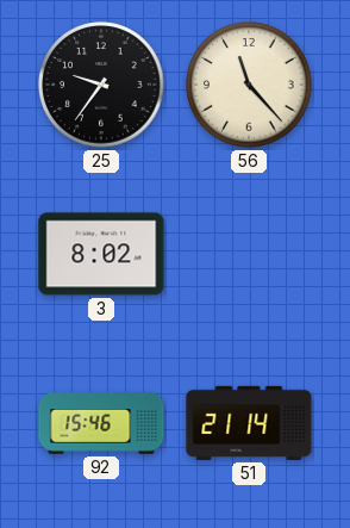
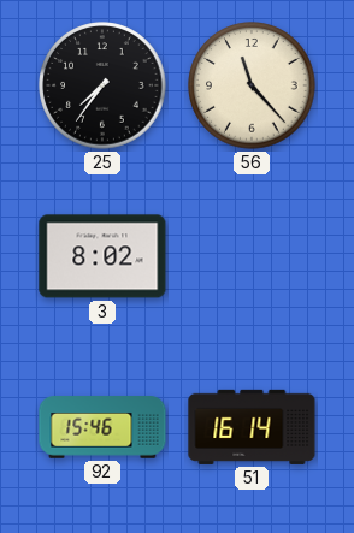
25: 9:36 -> 7:36
51: 21:14 -> 16:14
